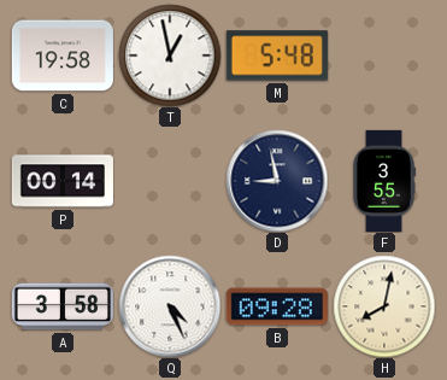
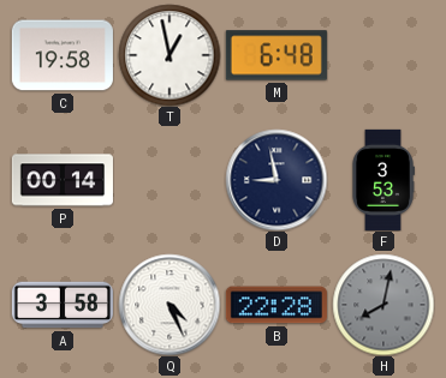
M: 5:48 -> 6:48
F: 3:55 -> 3:53
B: 09:28 -> 22:28
H dial: cream -> grey
